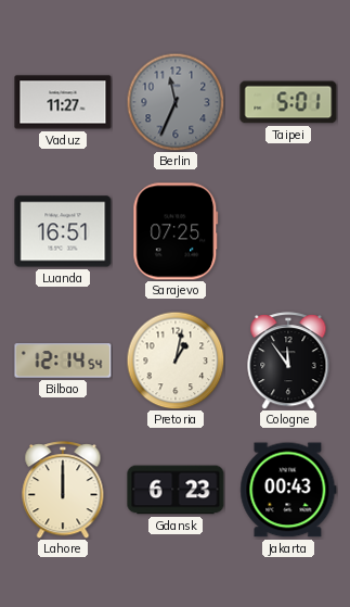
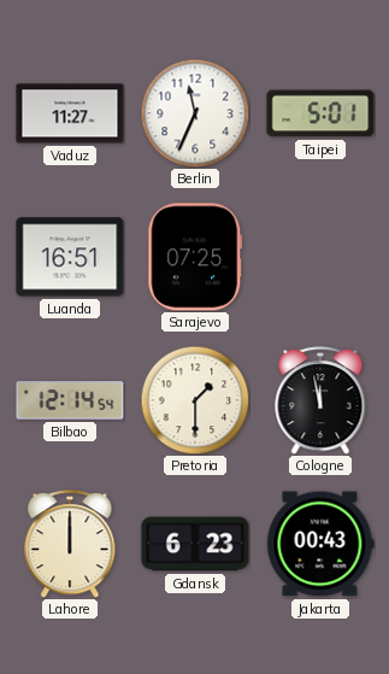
Berlin dial: grey -> white
Pretoria: 1:02 -> 1:30
Cologne: 11:54 -> 11:58
